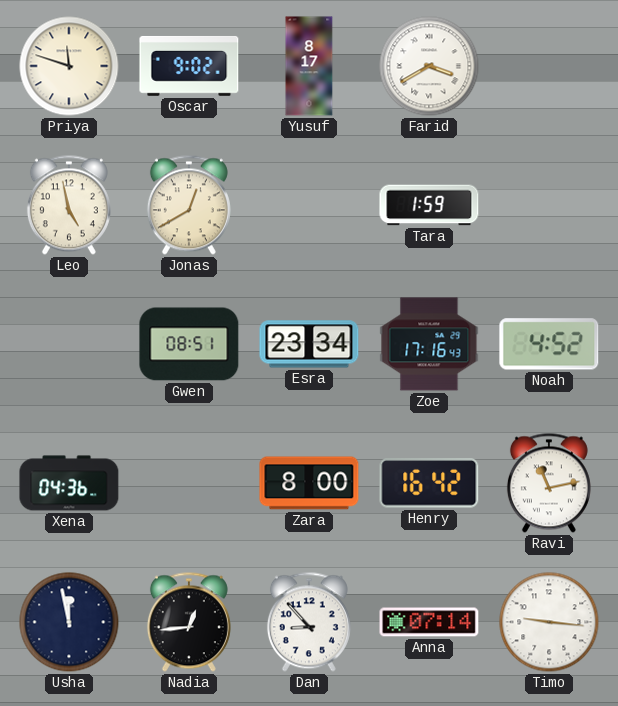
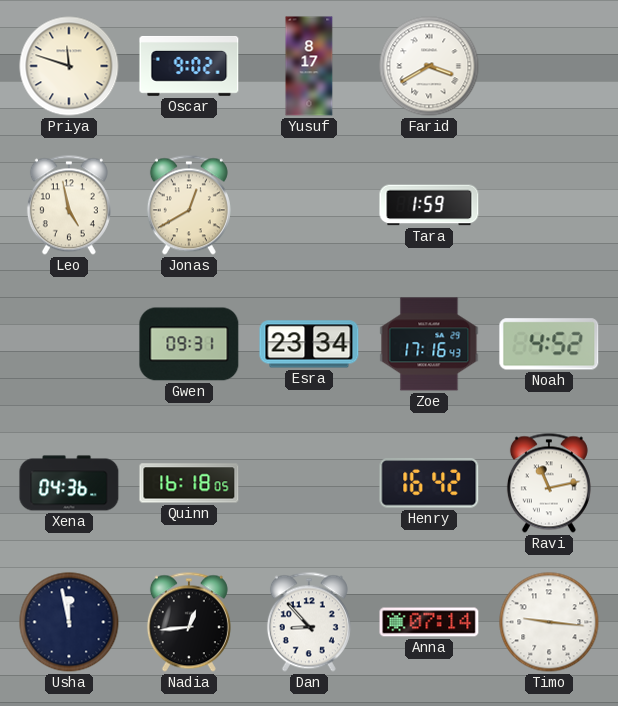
Gwen: 08:51 -> 09:31
Quinn: none -> 16:18
Zara: 8:00 -> none
